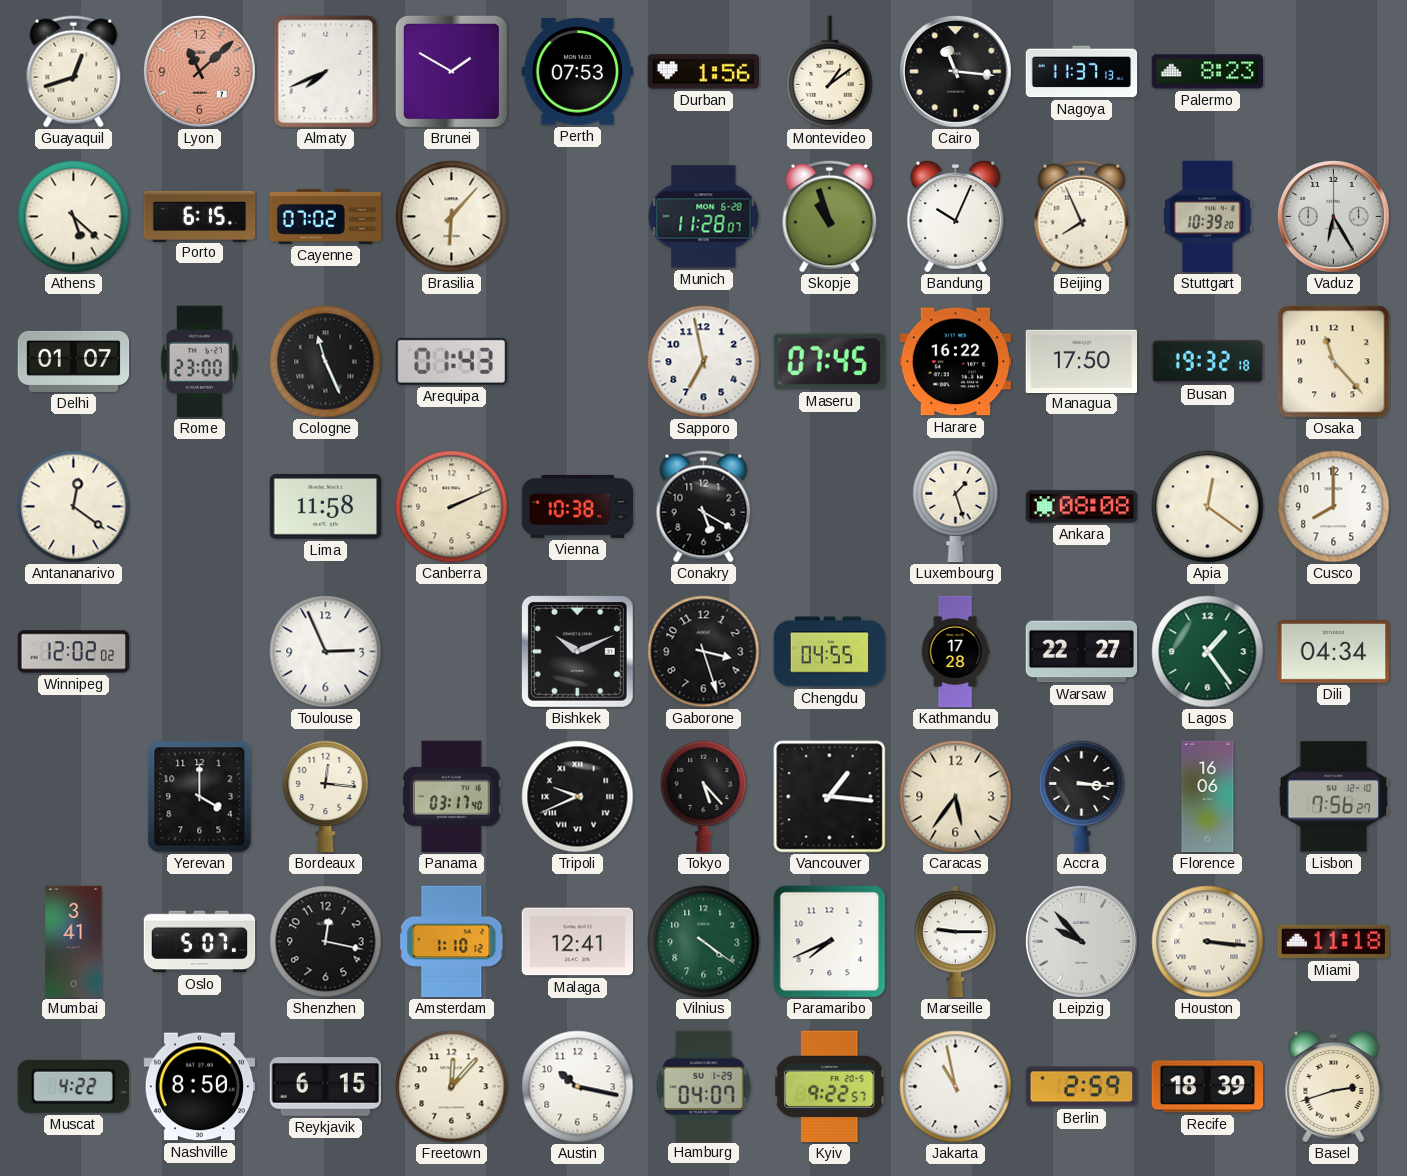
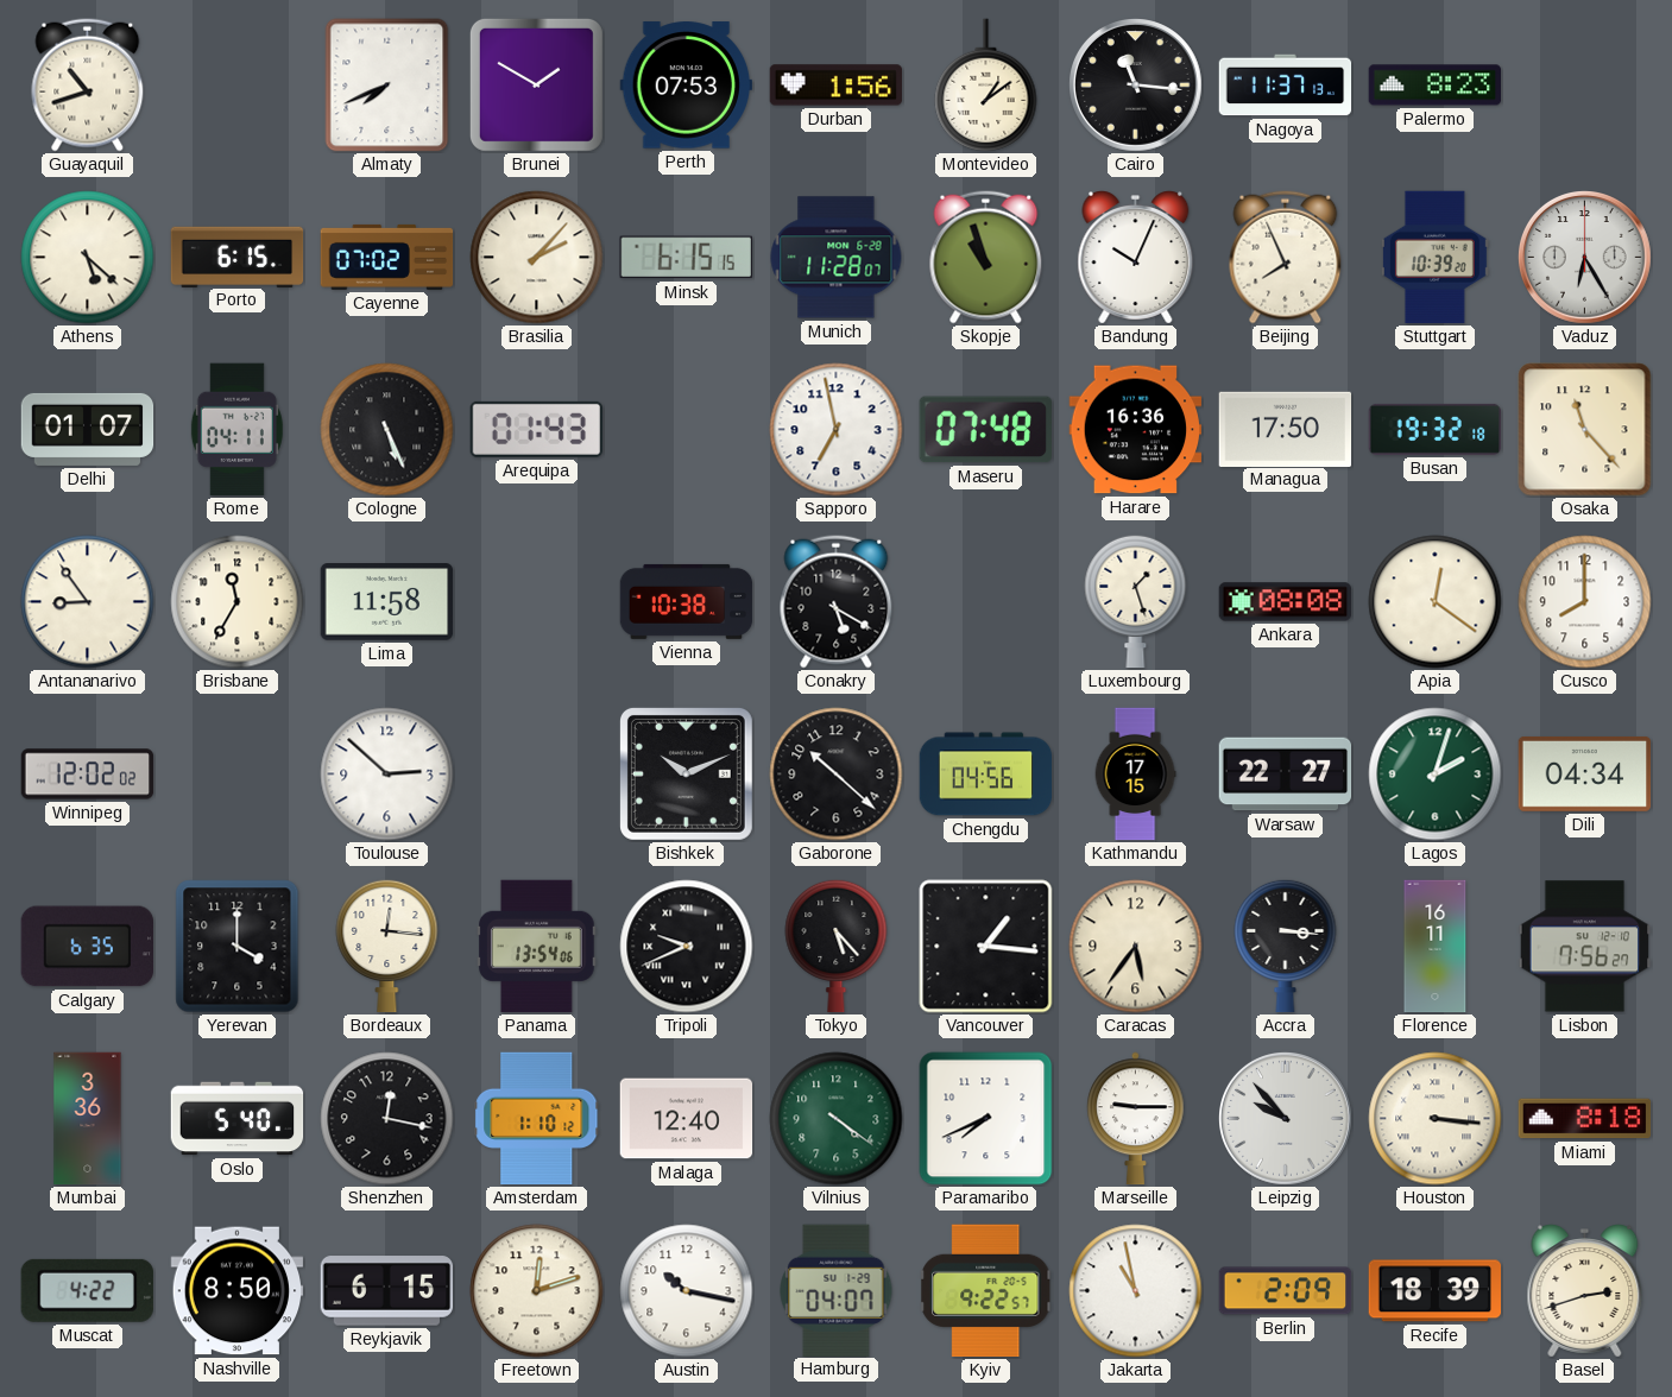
Guayaquil: 12:42 -> 10:42
Lyon: 11:08 -> none
Brasilia: 6:07 -> 2:07
Minsk: none -> 6:15
Rome: 23:00 -> 04:11
Cologne: 11:26 -> 5:26
Maseru: 07:45 -> 07:48
Harare: 16:22 -> 16:36
Antananarivo: 12:21 -> 8:54
Brisbane: none -> 11:35
Canberra: 2:11 -> none
Toulouse: 2:56 -> 2:52
Gaborone: 3:27 -> 10:22
Chengdu: 04:55 -> 04:56
Kathmandu: 17:28 -> 17:15
Lagos: 1:24 -> 2:03
Calgary: none -> 6:35
Panama: 03:17 -> 13:54
Florence: 16:06 -> 16:11
Mumbai: 3:41 -> 3:36
Oslo: 5:07 -> 5:40
Malaga: 12:41 -> 12:40
Miami: 11:18 -> 8:18
Freetown: 12:07 -> 12:12
Berlin: 2:59 -> 2:09
